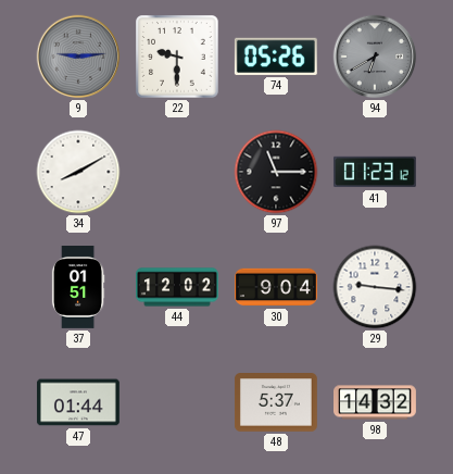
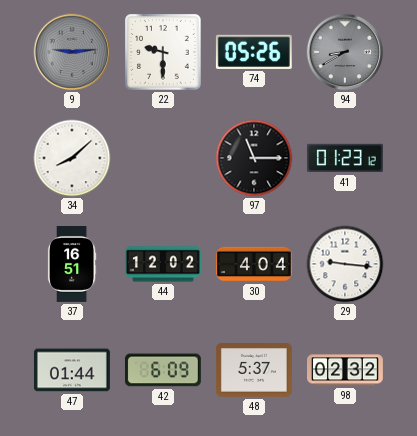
94: 6:40 -> 8:40
34: 8:10 -> 8:08
37: 01:51 -> 16:51
30: 9:04 -> 4:04
42: none -> 6:09
98: 14:32 -> 02:32
